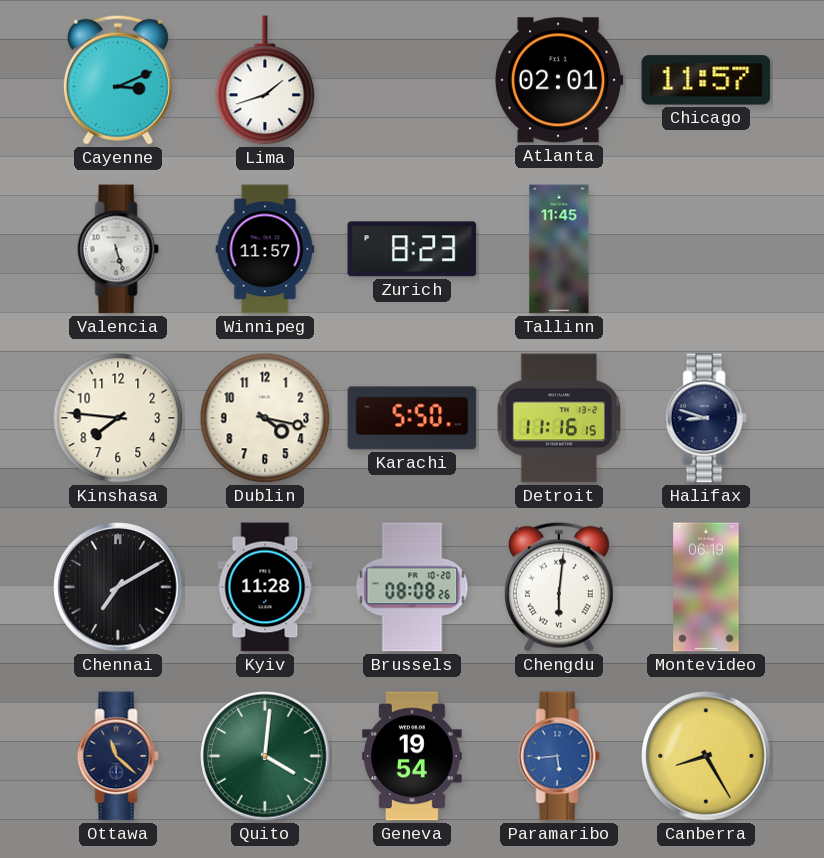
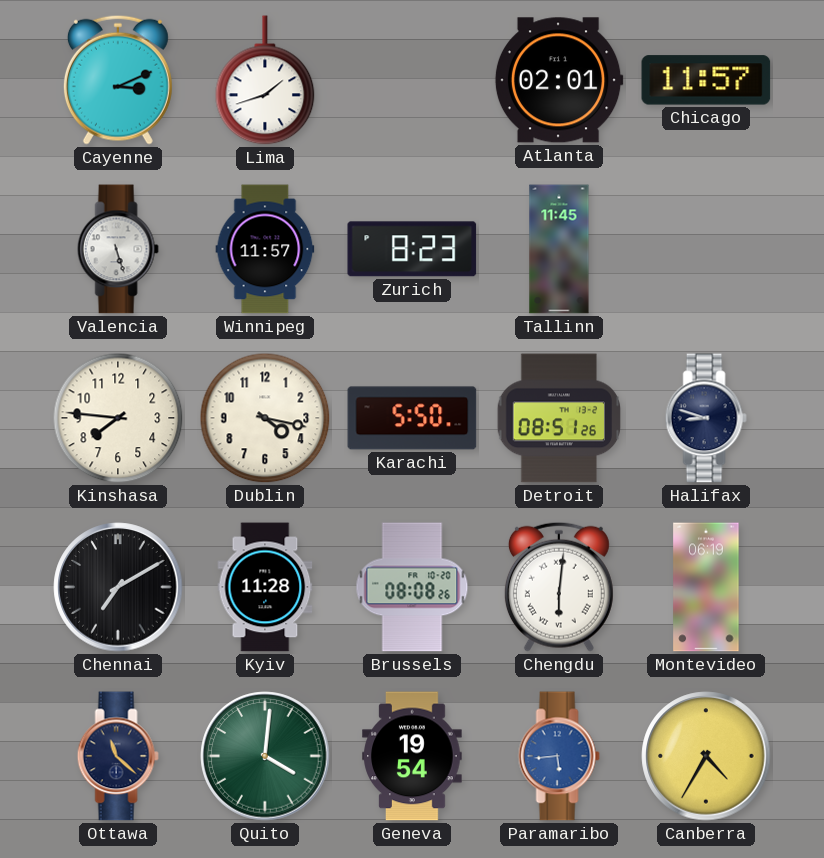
Detroit: 11:16 -> 08:51
Canberra: 8:25 -> 4:35
